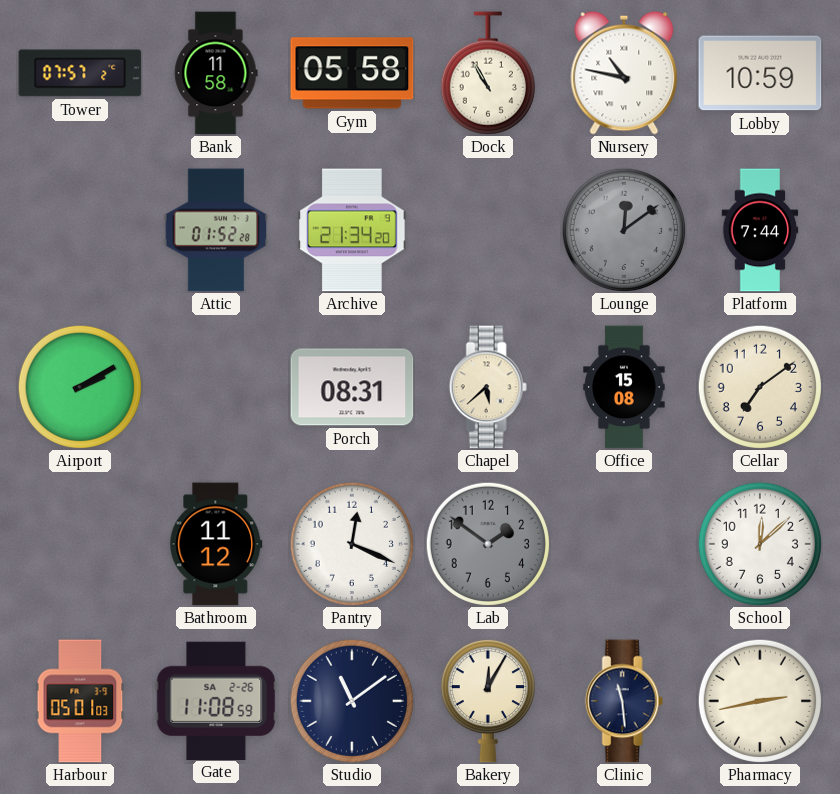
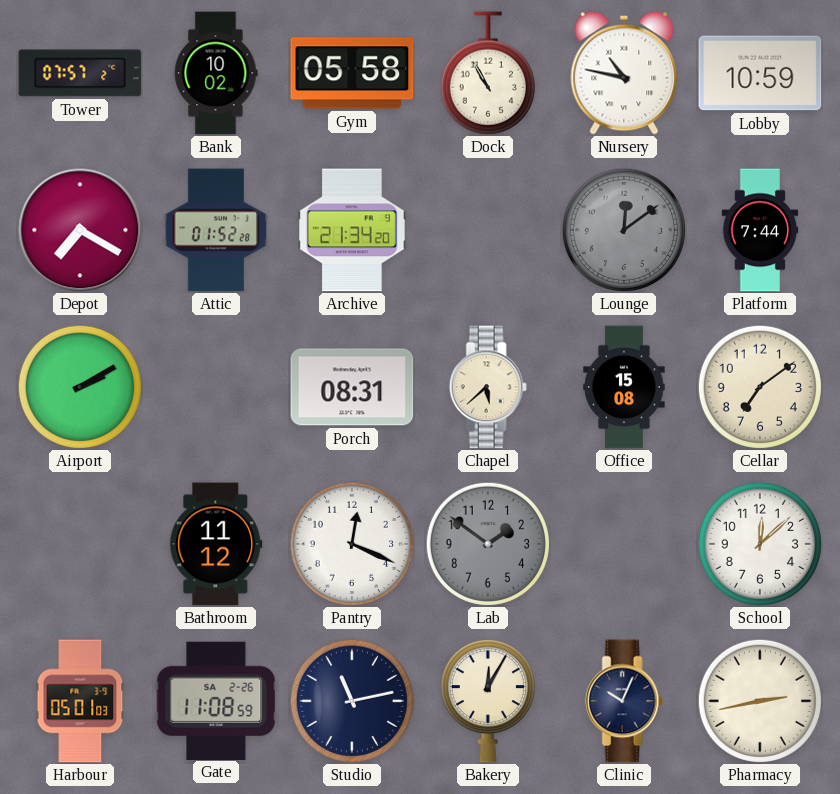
Bank: 11:58 -> 10:02
Depot: none -> 7:20
Studio: 11:09 -> 11:13
Clinic: 11:29 -> 10:04
